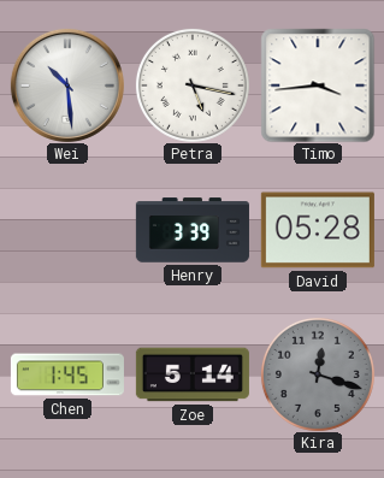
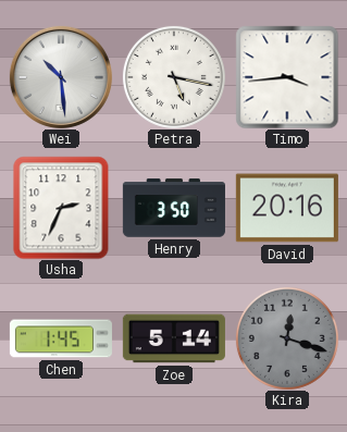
Usha: none -> 2:34
Henry: 3:39 -> 3:50
David: 05:28 -> 20:16
